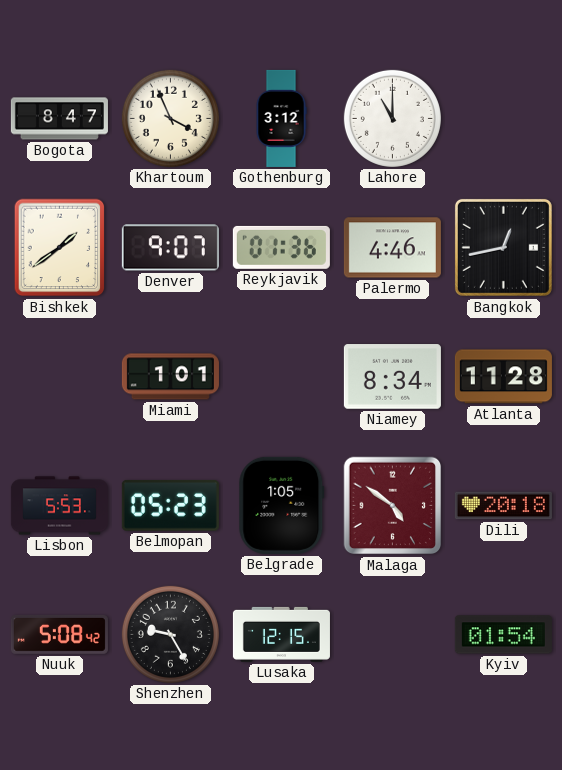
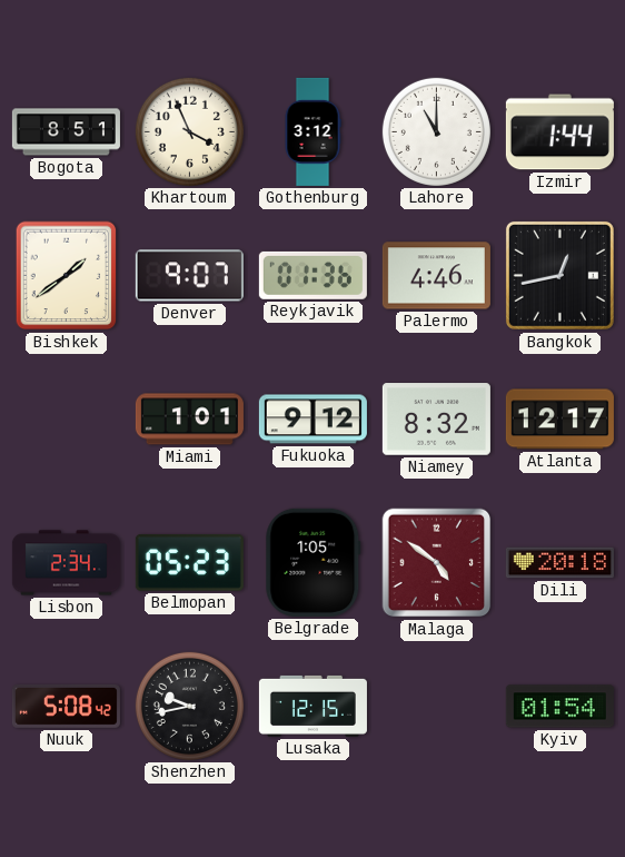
Bogota: 8:47 -> 8:51
Izmir: none -> 1:44
Fukuoka: none -> 9:12
Niamey: 8:34 -> 8:32
Atlanta: 11:28 -> 12:17
Lisbon: 5:53 -> 2:34
Shenzhen: 9:25 -> 9:43
